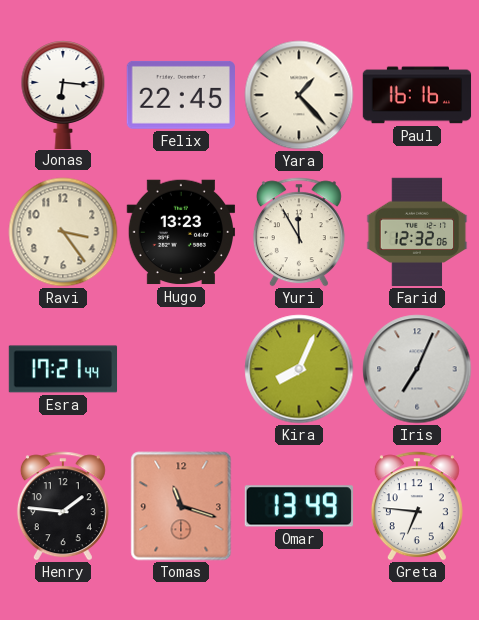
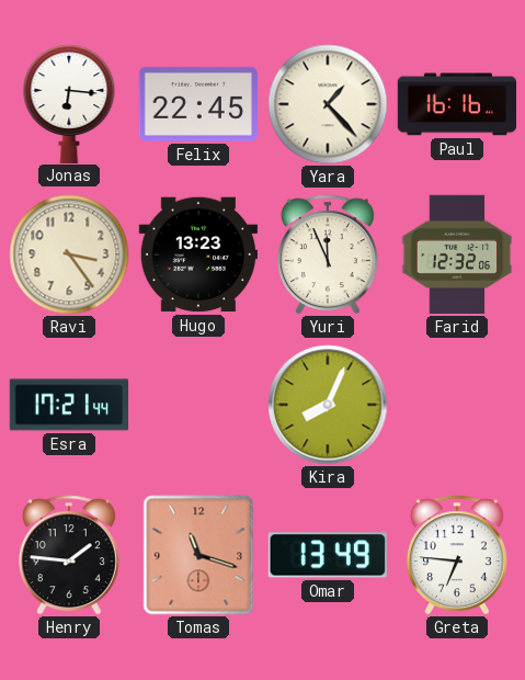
Yuri: 11:55 -> 11:56
Iris: 7:04 -> none
